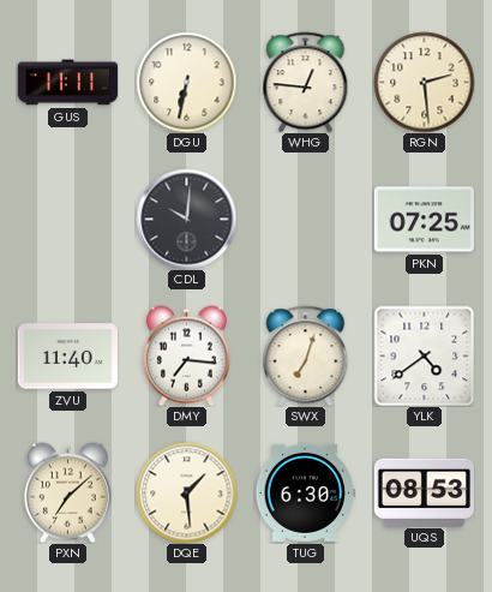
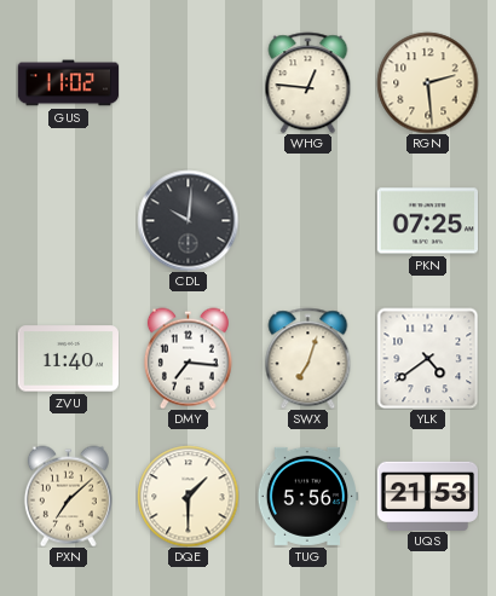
GUS: 11:11 -> 11:02
DGU: 6:32 -> none
DQE: 1:29 -> 1:30
TUG: 6:30 -> 5:56
UQS: 08:53 -> 21:53
